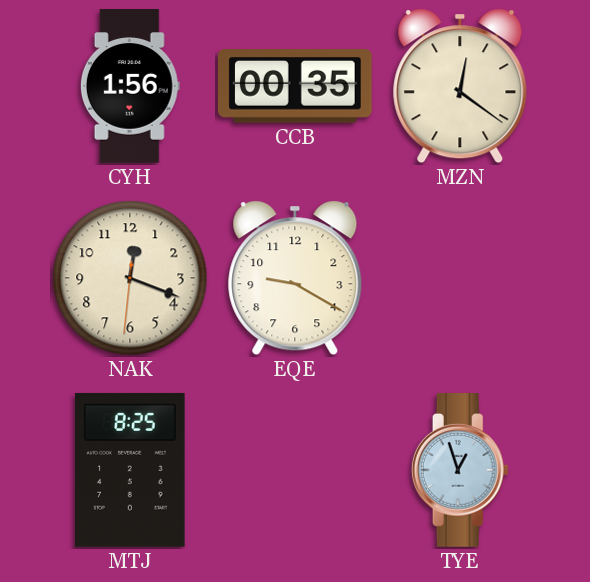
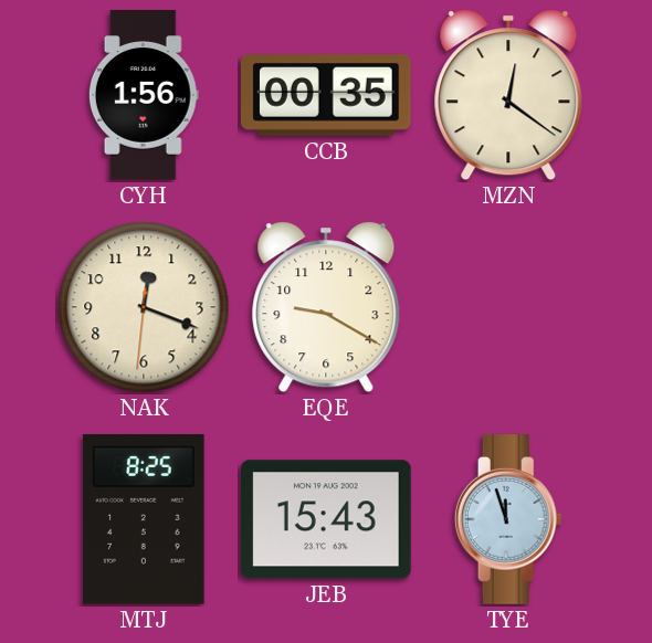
JEB: none -> 15:43
TYE: 12:57 -> 11:57
